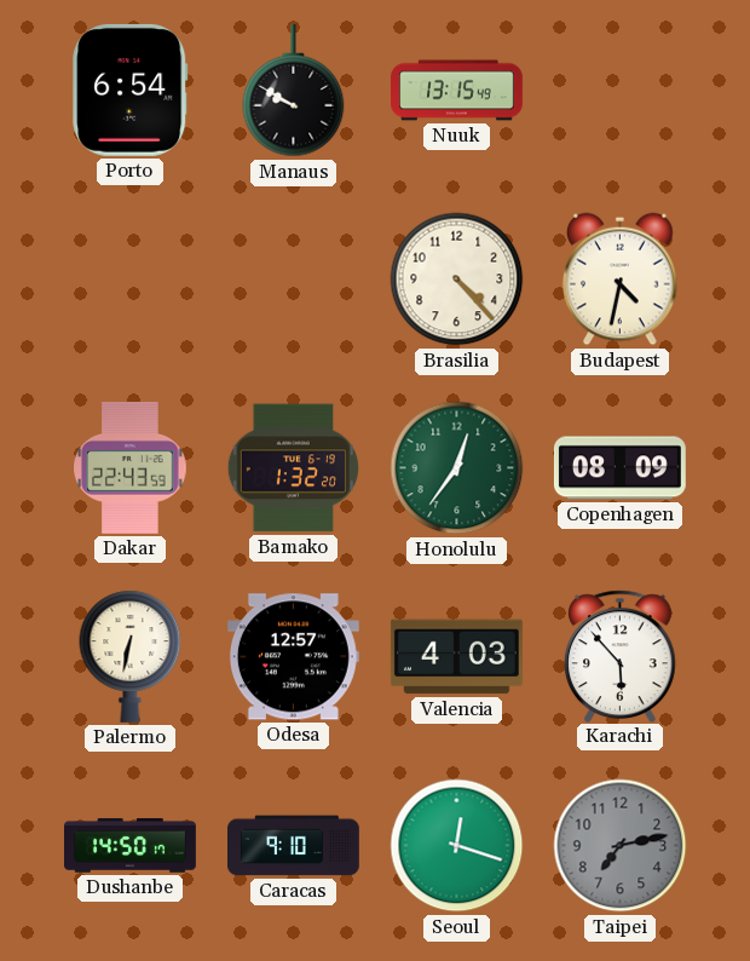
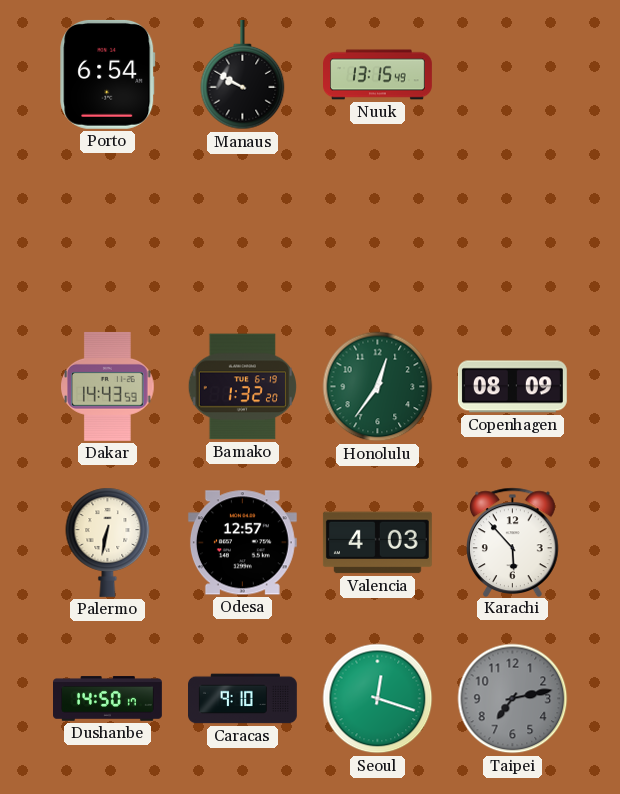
Brasilia: 4:23 -> none
Budapest: 4:32 -> none
Dakar: 22:43 -> 14:43
